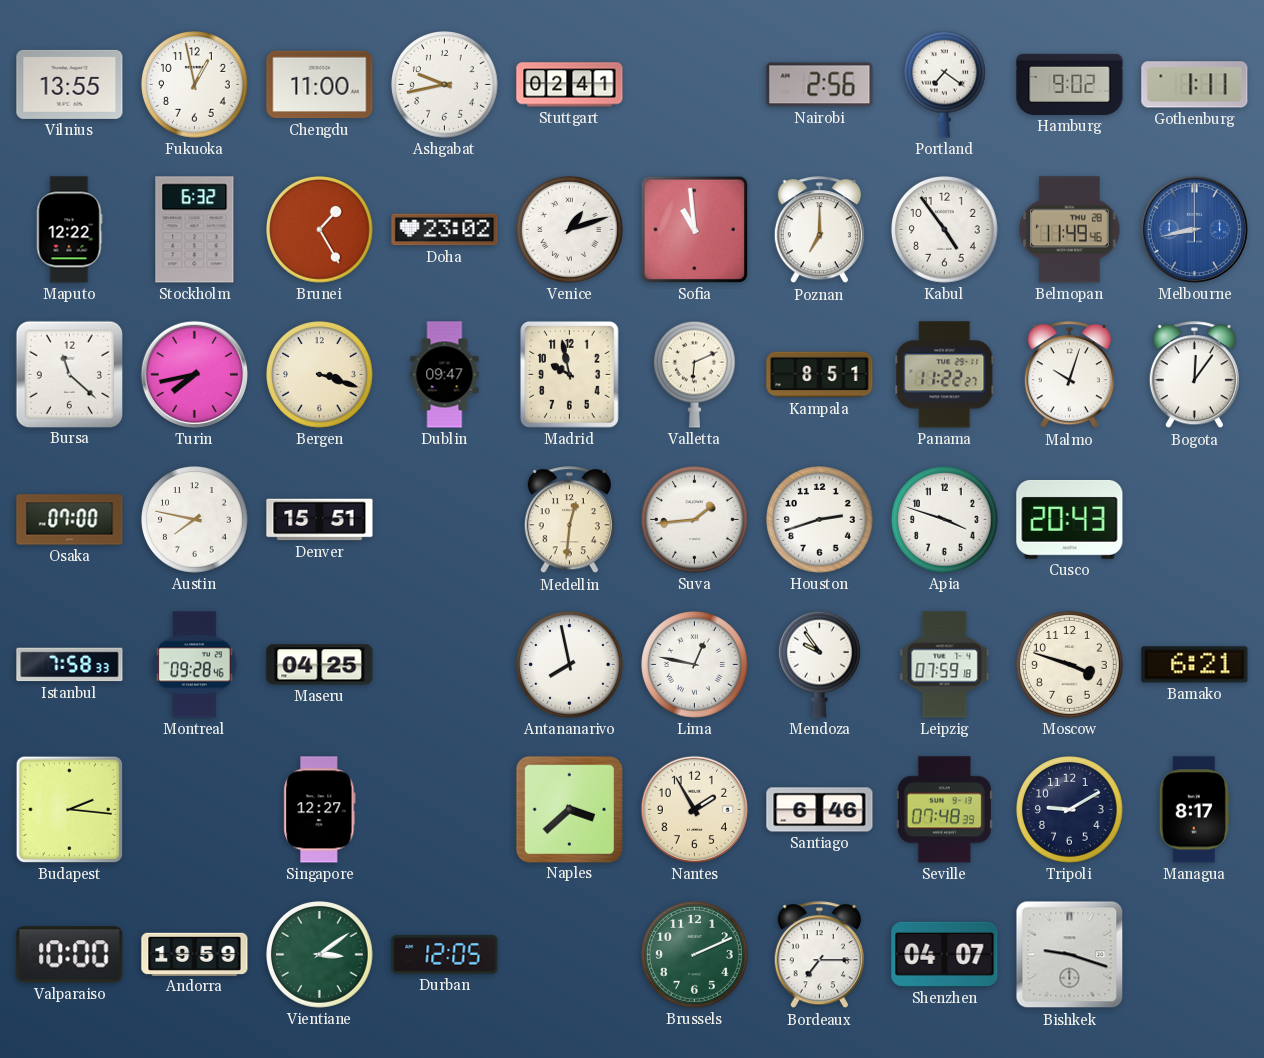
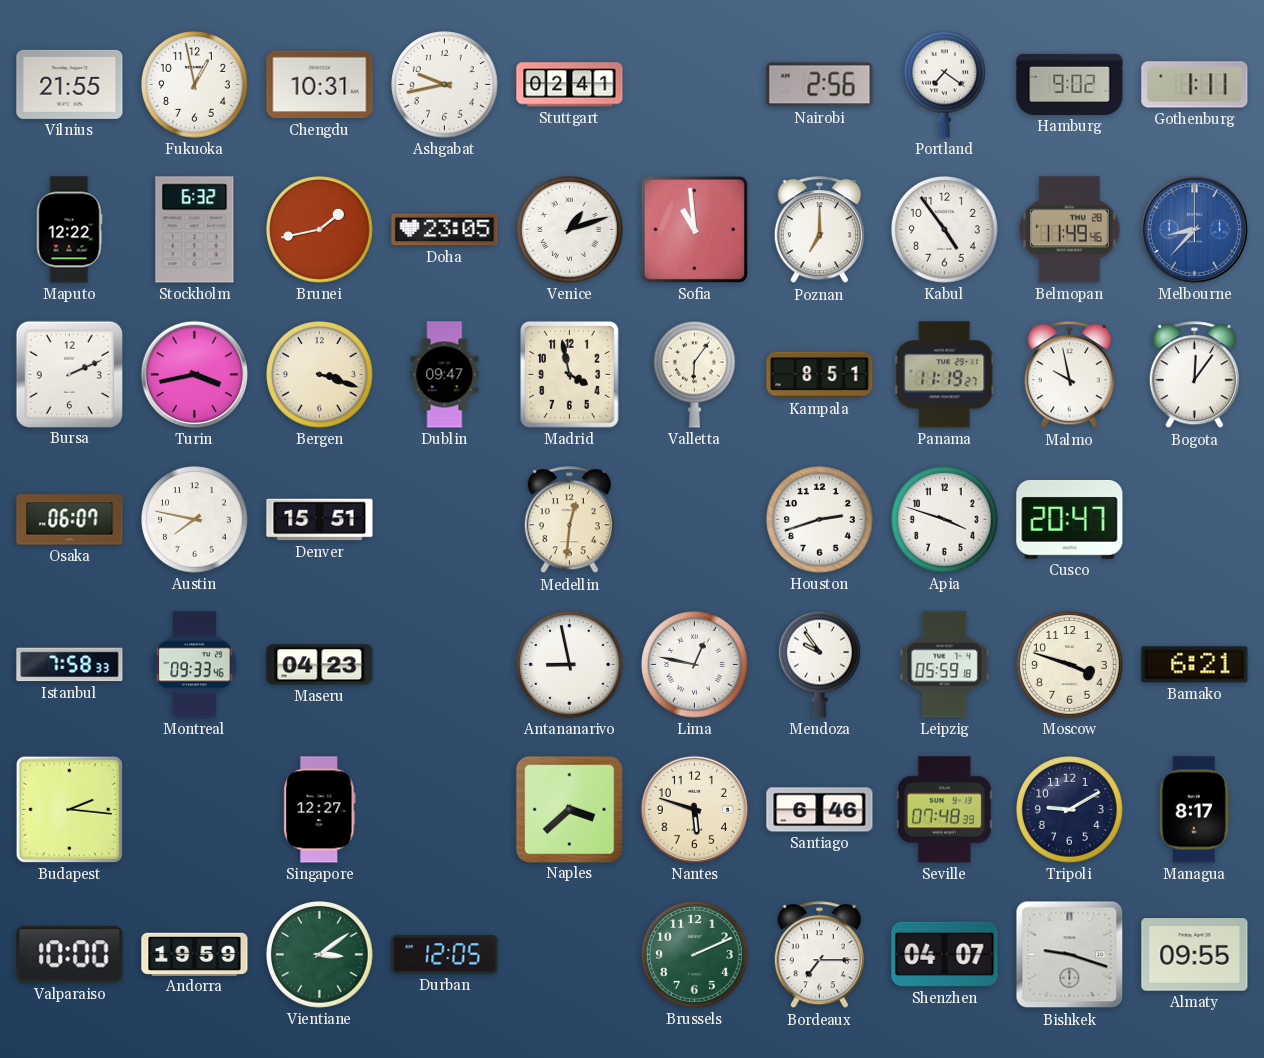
Vilnius: 13:55 -> 21:55
Chengdu: 11:00 -> 10:31
Brunei: 1:25 -> 1:43
Doha: 23:02 -> 23:05
Melbourne: 8:43 -> 8:37
Bursa: 11:22 -> 2:11
Turin: 7:43 -> 3:43
Madrid: 9:58 -> 3:58
Valletta: 6:11 -> 6:06
Panama: 11:22 -> 11:19
Malmo: 10:03 -> 9:58
Osaka: 07:00 -> 06:07
Suva: 1:44 -> none
Cusco: 20:43 -> 20:47
Montreal: 09:28 -> 09:33
Maseru: 04:25 -> 04:23
Antananarivo: 7:58 -> 8:58
Leipzig: 07:59 -> 05:59
Nantes: 1:55 -> 5:48
Almaty: none -> 09:55
